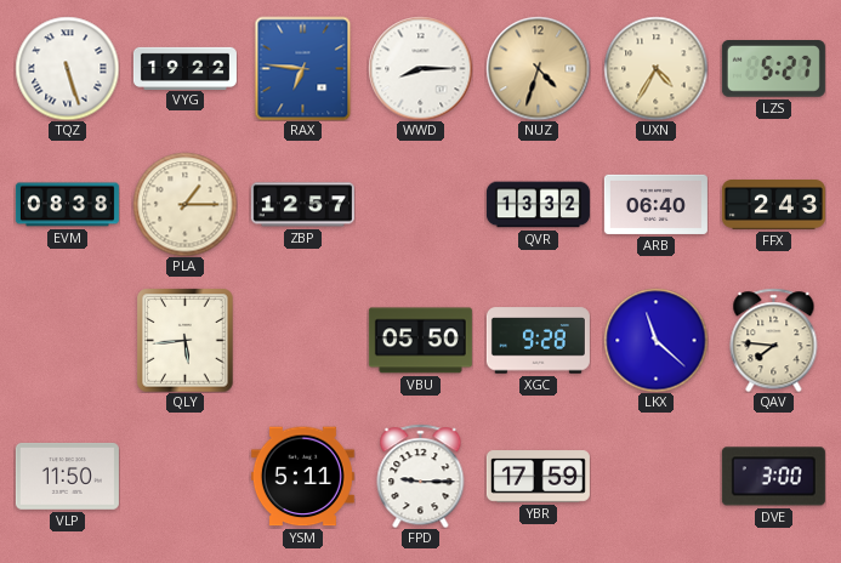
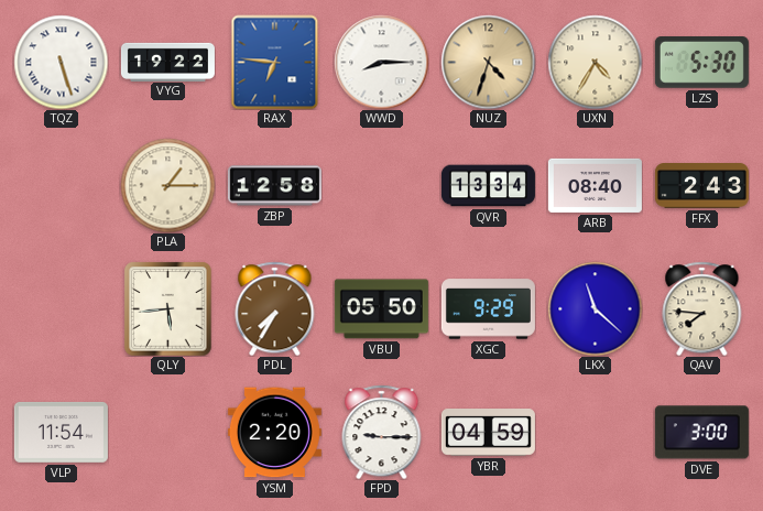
LZS: 5:27 -> 5:30
EVM: 08:38 -> none
ZBP: 12:57 -> 12:58
QVR: 13:32 -> 13:34
ARB: 06:40 -> 08:40
PDL: none -> 7:35
XGC: 9:28 -> 9:29
VLP: 11:50 -> 11:54
YSM: 5:11 -> 2:20
YBR: 17:59 -> 04:59
